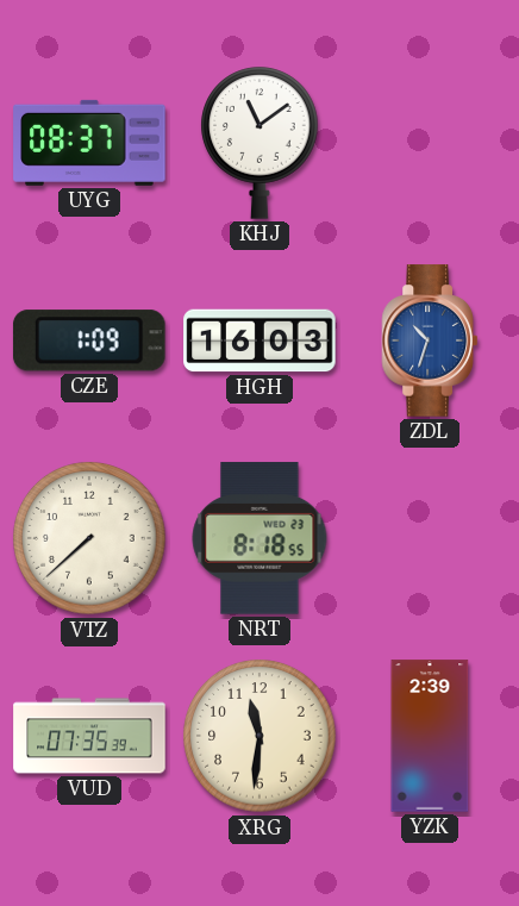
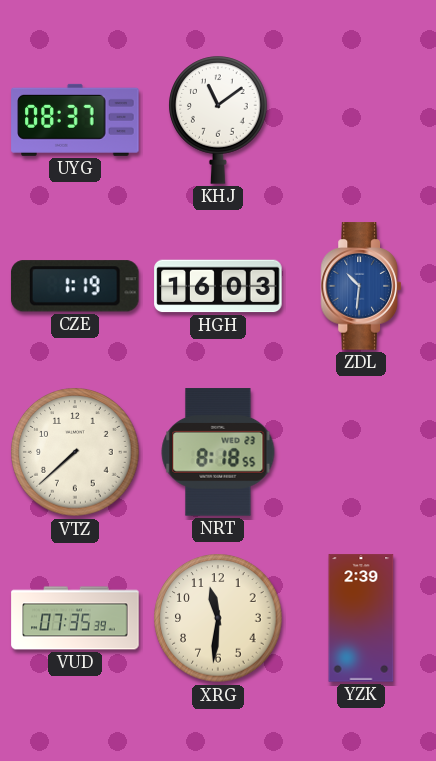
CZE: 1:09 -> 1:19
ZDL: 10:33 -> 10:31
